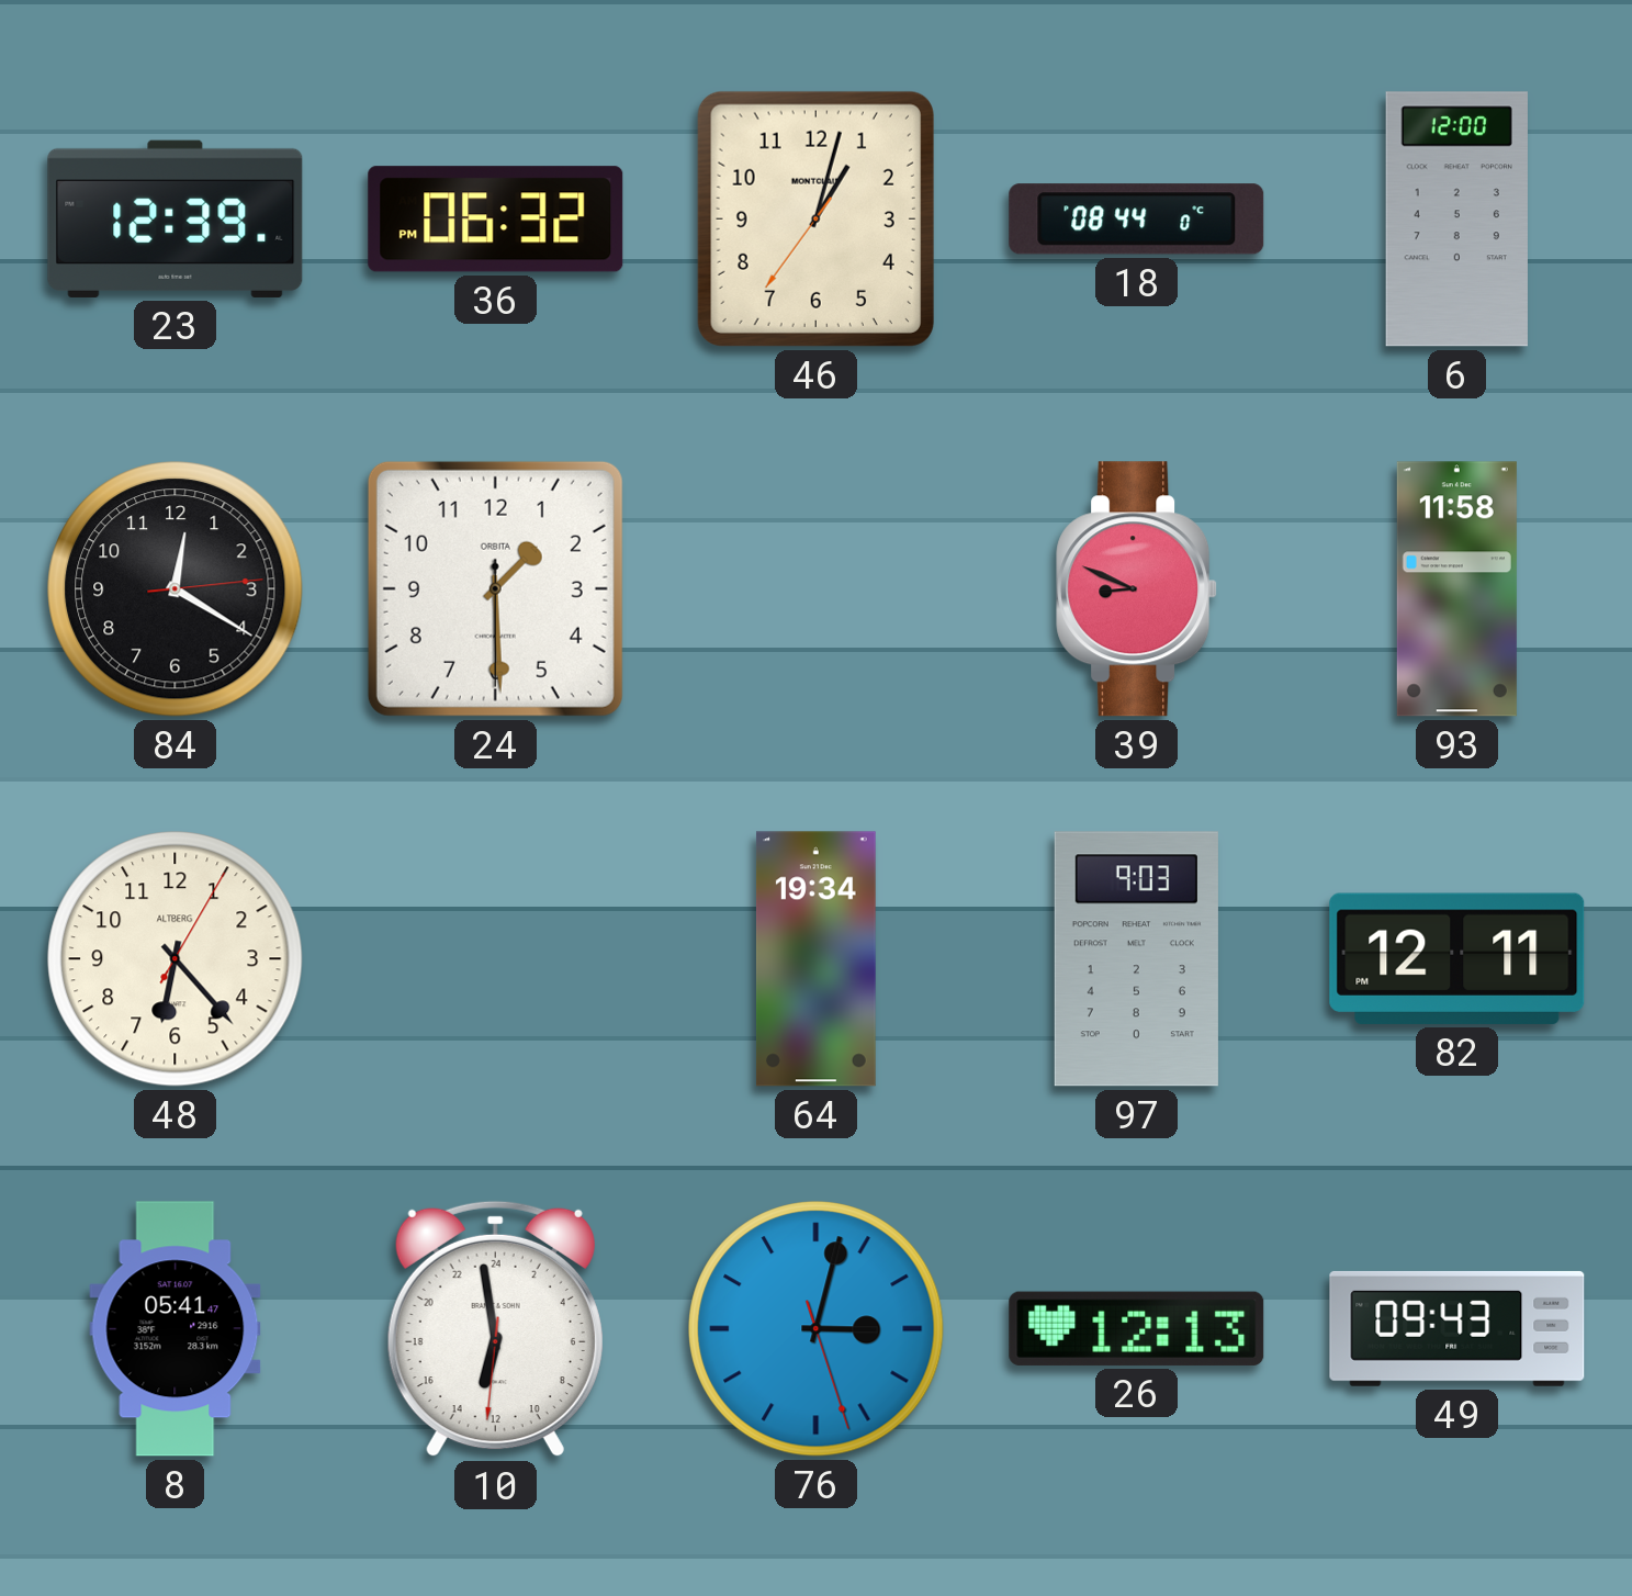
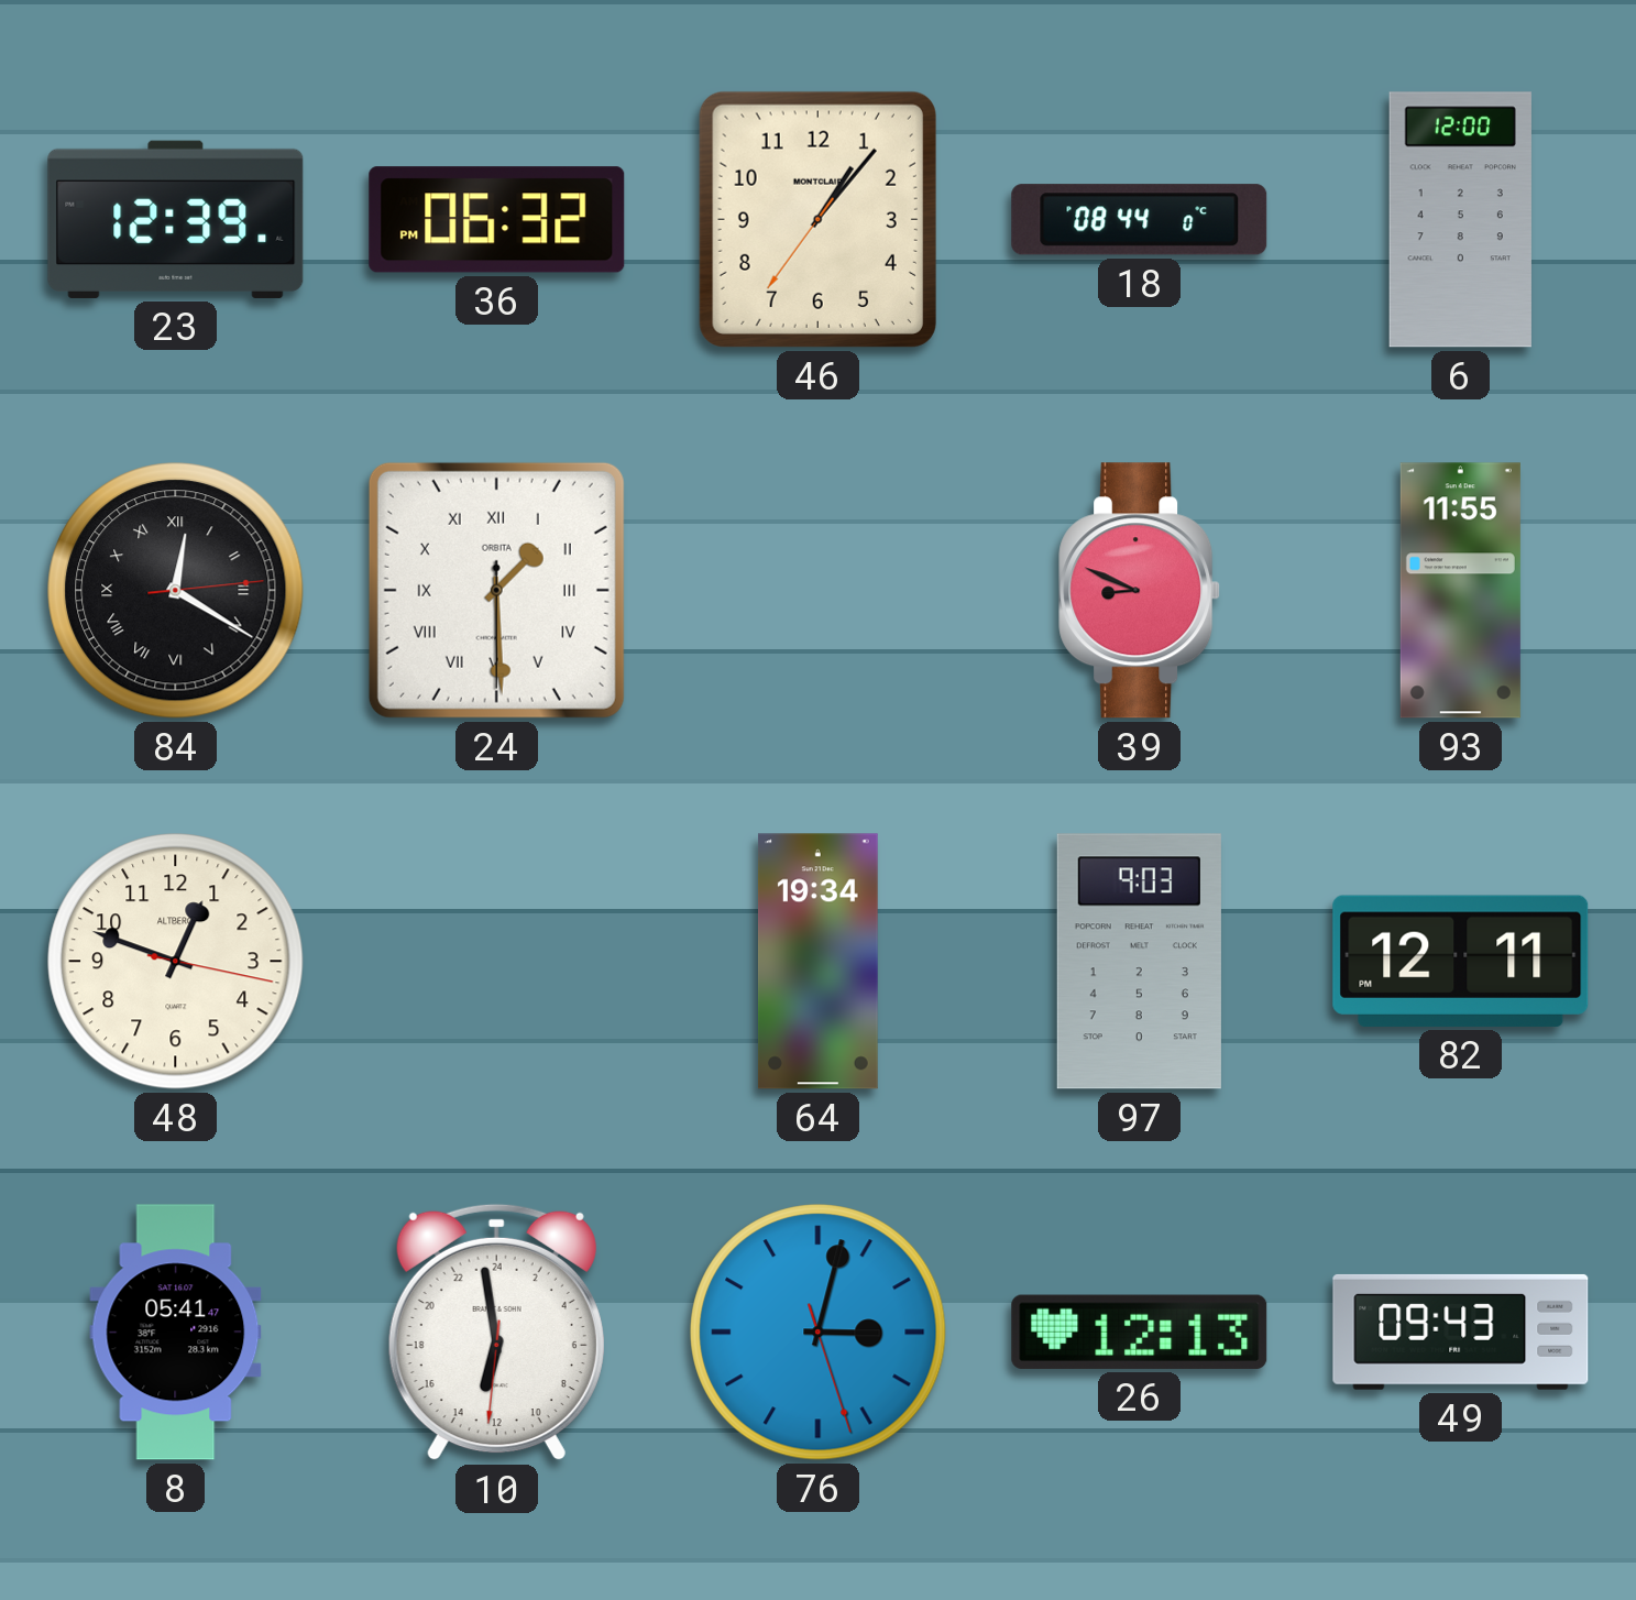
46: 1:02 -> 1:06
84 numerals: Arabic -> Roman
24 numerals: Arabic -> Roman
93: 11:58 -> 11:55
48: 6:23 -> 12:48
